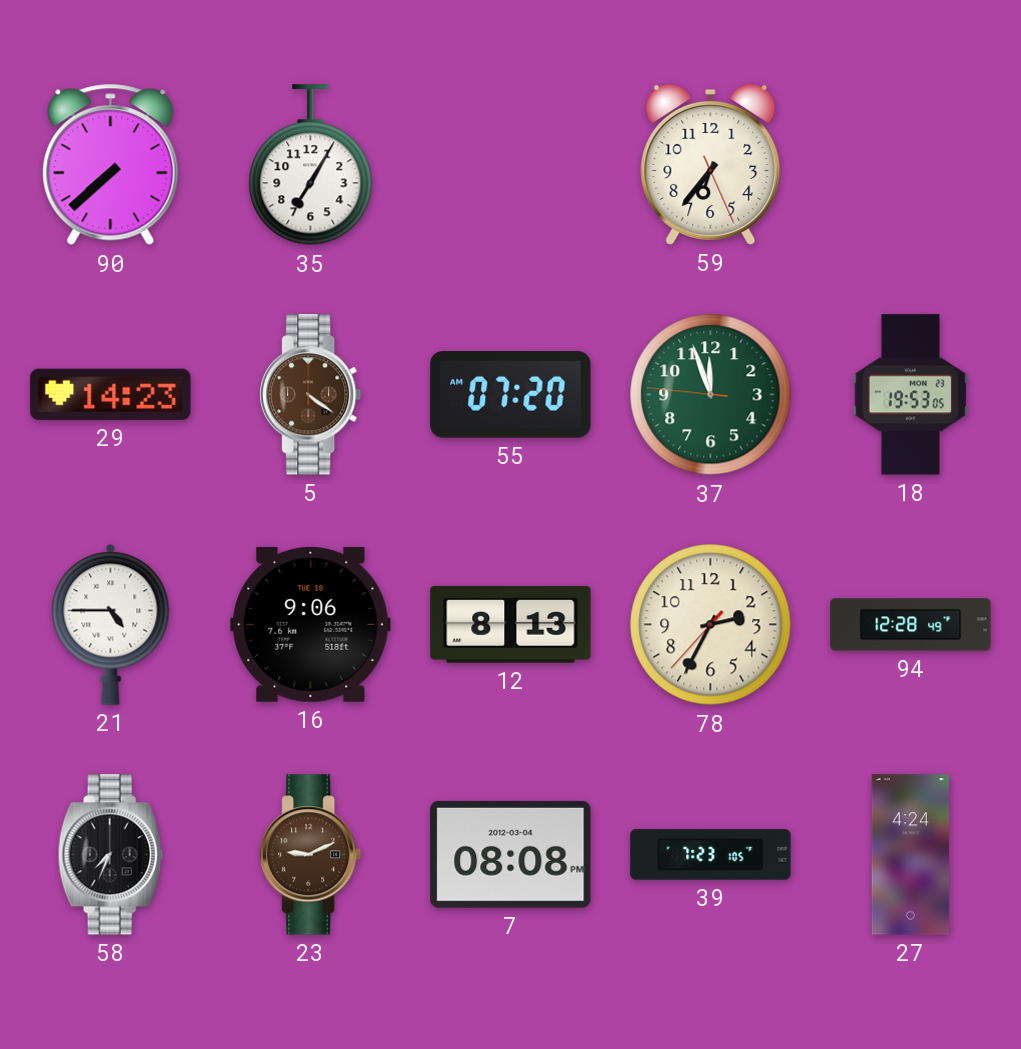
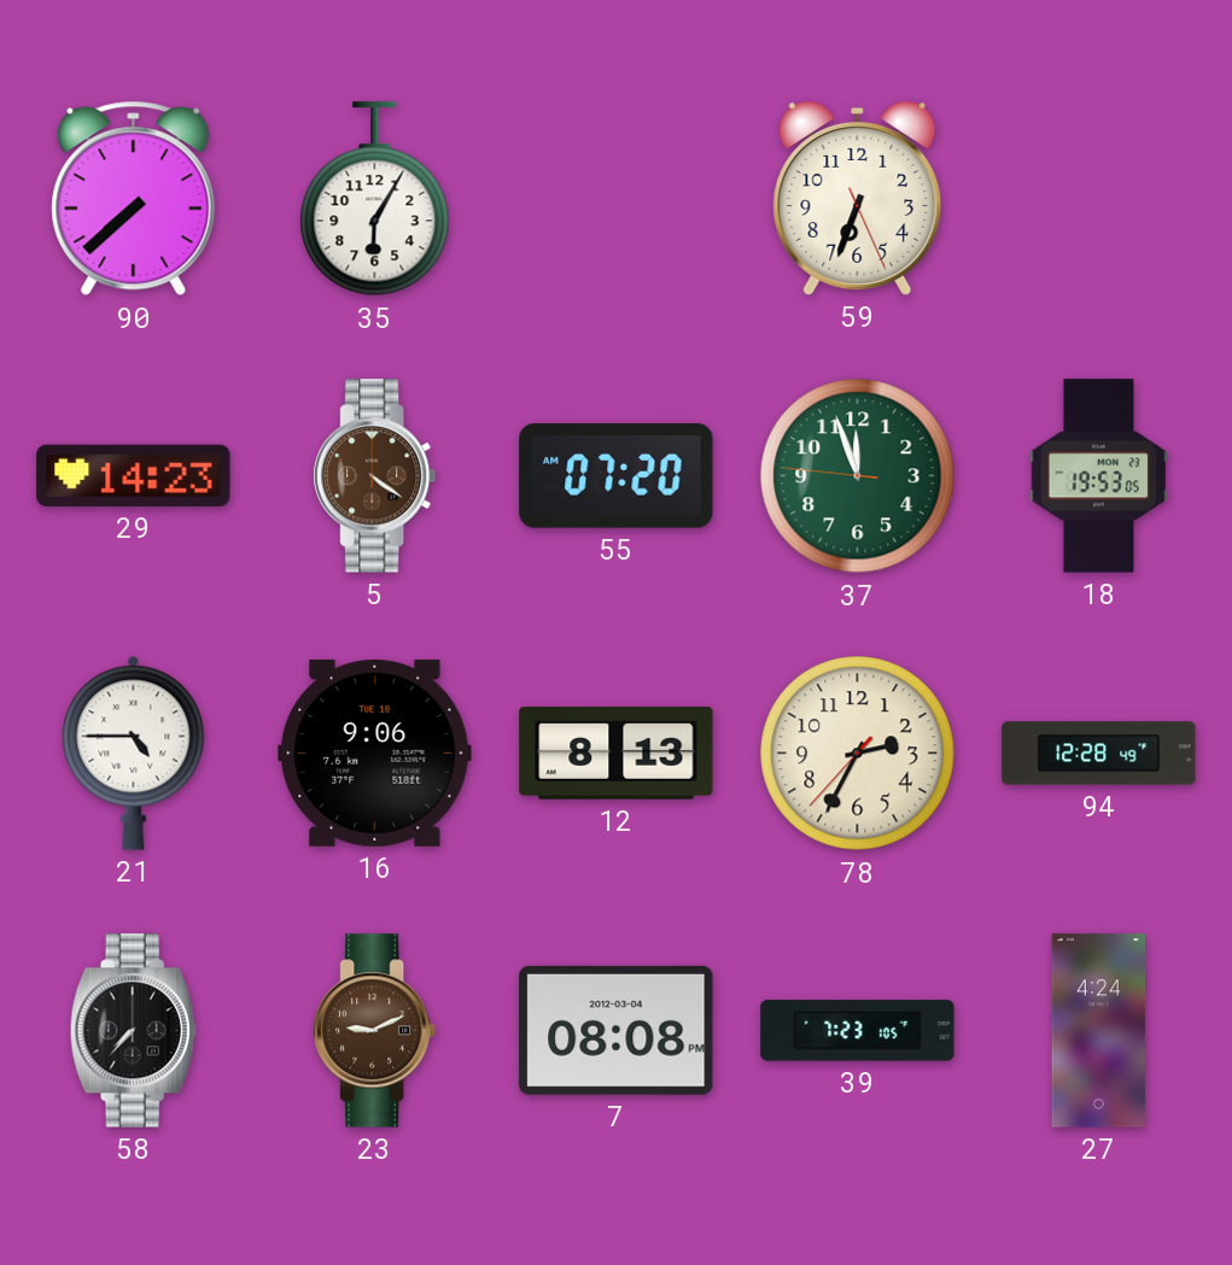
35: 7:05 -> 6:05
59: 6:36 -> 6:33
58: 7:34 -> 7:37
